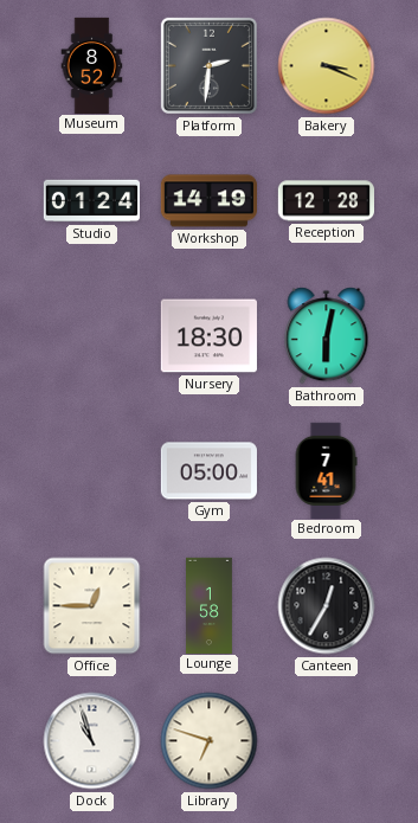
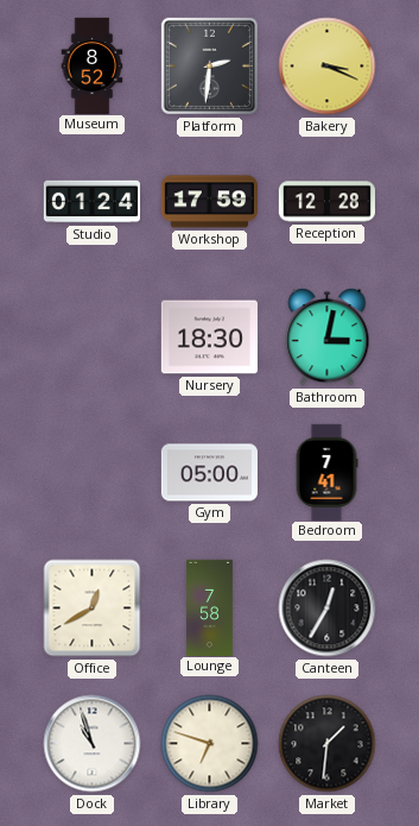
Workshop: 14:19 -> 17:59
Bathroom: 6:02 -> 3:02
Office: 12:45 -> 12:40
Lounge: 1:58 -> 7:58
Market: none -> 1:31
